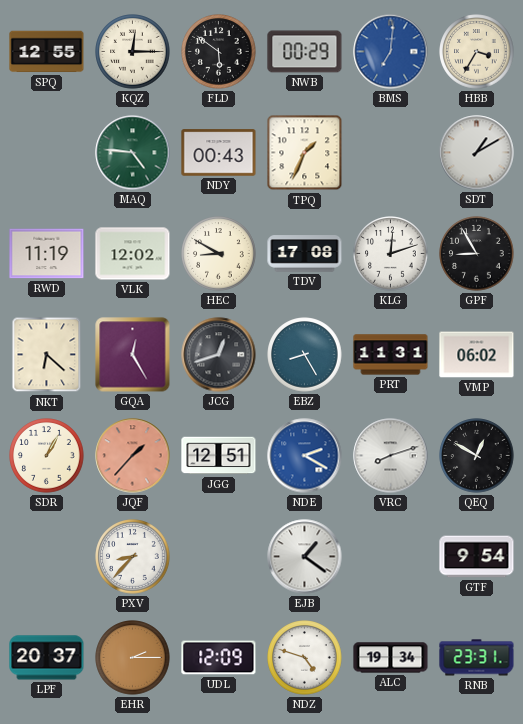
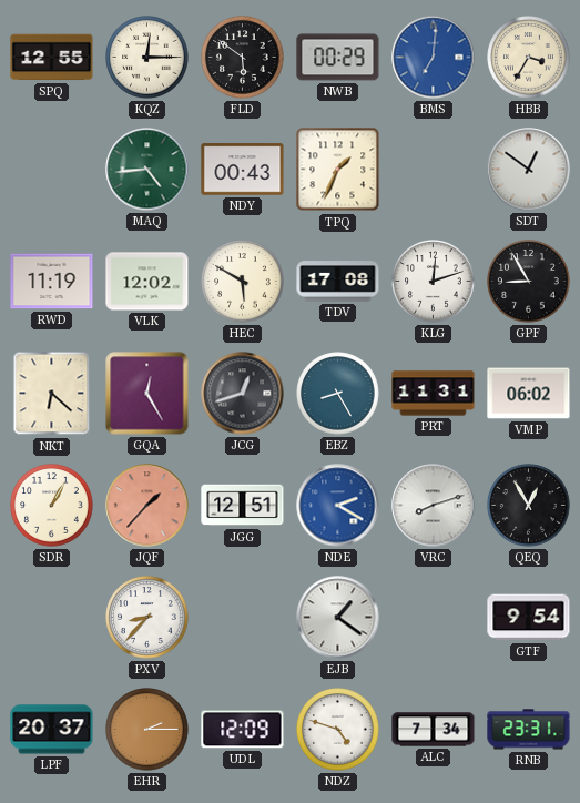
MAQ: 4:46 -> 4:44
SDT: 1:10 -> 12:51
HEC: 8:50 -> 5:50
QEQ: 12:50 -> 12:55
ALC: 19:34 -> 7:34
